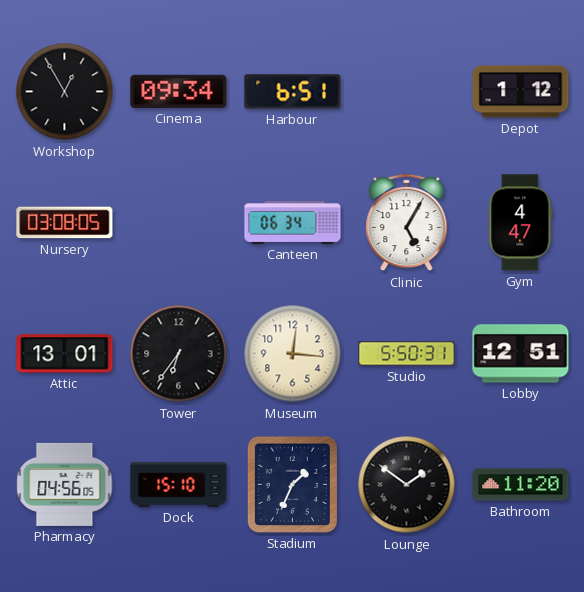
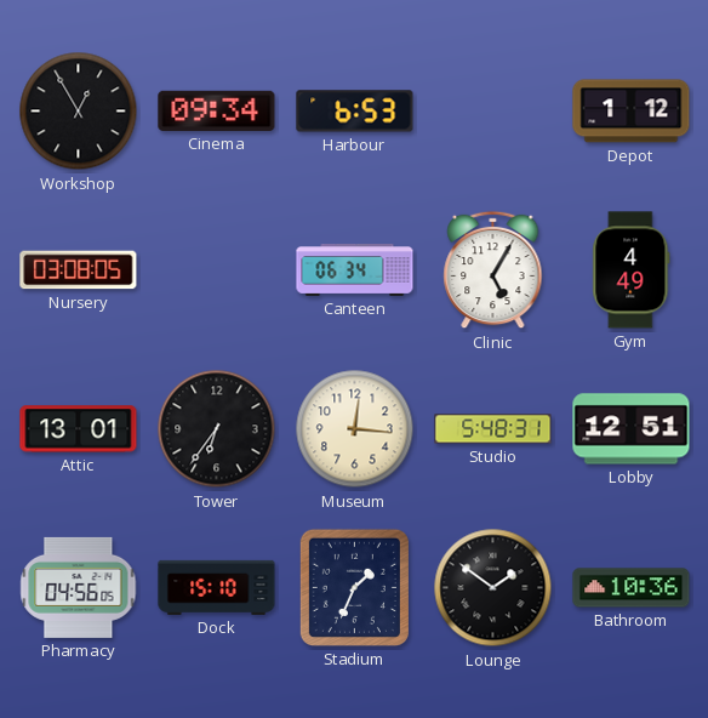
Harbour: 6:51 -> 6:53
Gym: 4:47 -> 4:49
Studio: 5:50 -> 5:48
Bathroom: 11:20 -> 10:36
